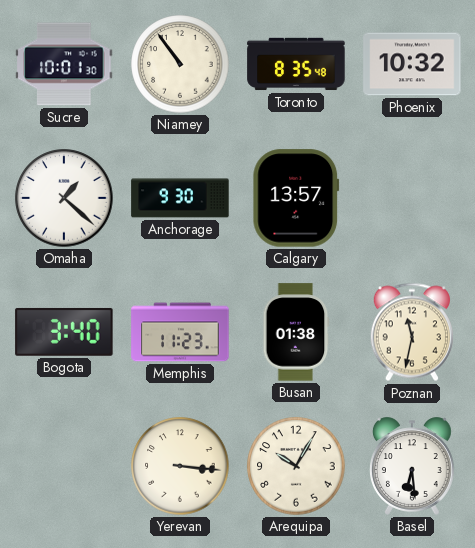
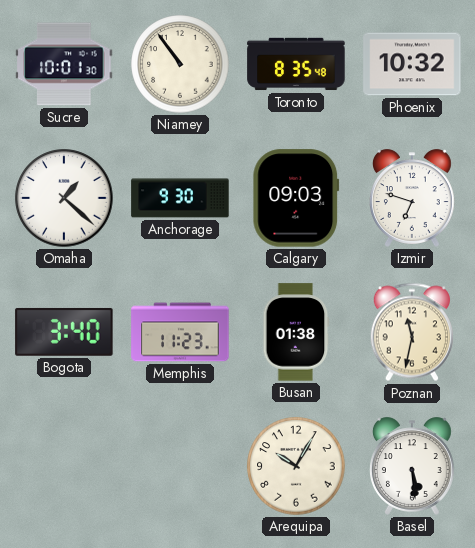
Calgary: 13:57 -> 09:03
Izmir: none -> 6:48
Yerevan: 3:16 -> none
Basel: 6:29 -> 5:29
